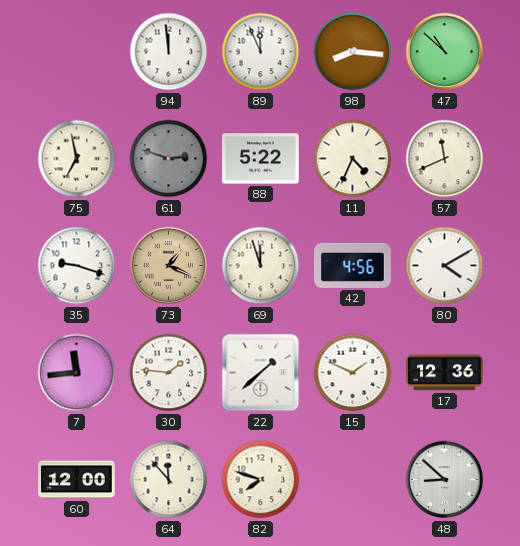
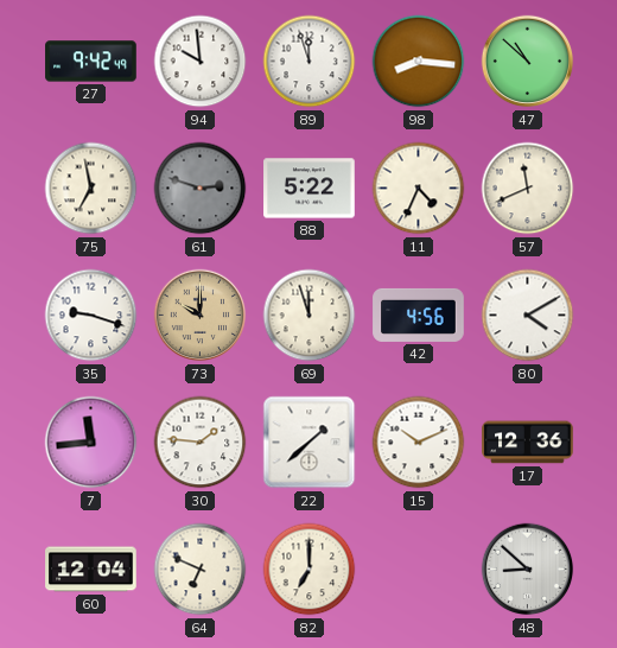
27: none -> 9:42
94: 11:59 -> 9:59
89: 11:56 -> 11:57
73: 1:19 -> 10:00
15: 1:49 -> 10:11
60: 12:00 -> 12:04
64: 11:53 -> 6:49
82: 7:48 -> 7:00
